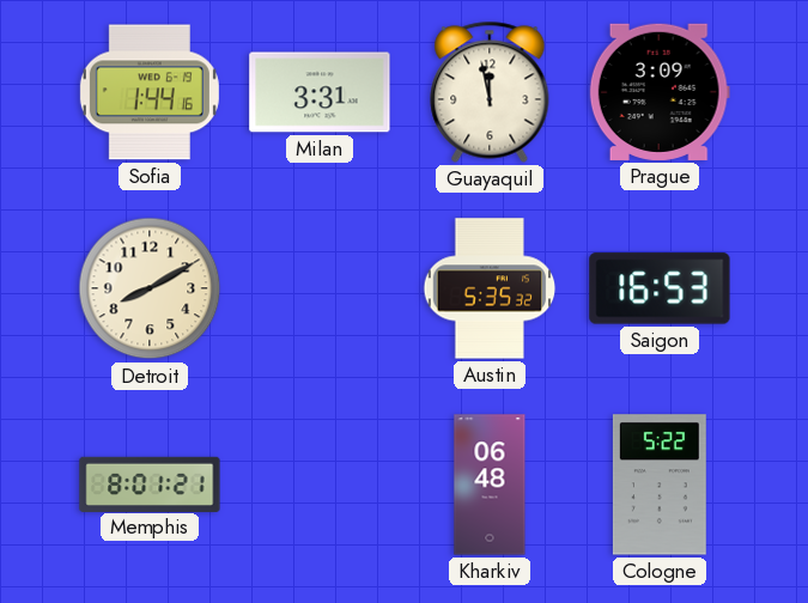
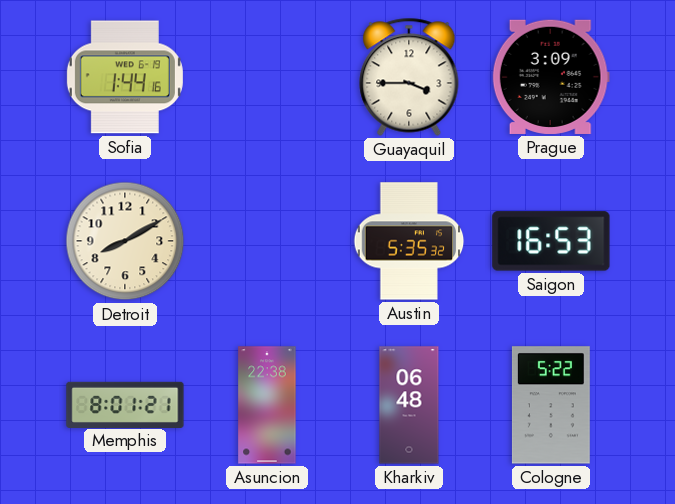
Milan: 3:31 -> none
Guayaquil: 11:58 -> 3:45
Asuncion: none -> 22:38
